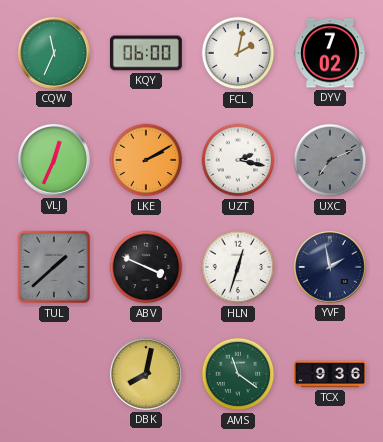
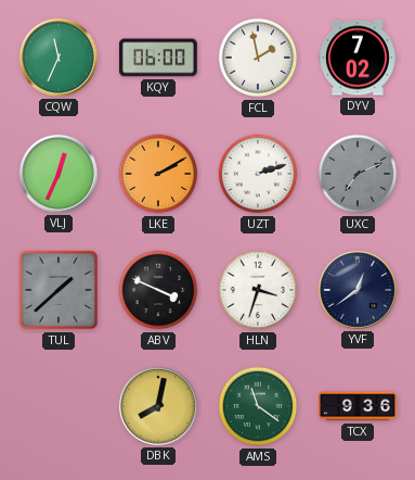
FCL: 2:02 -> 1:58
UZT: 2:17 -> 2:12
HLN: 12:33 -> 3:33
YVF: 1:58 -> 12:39
